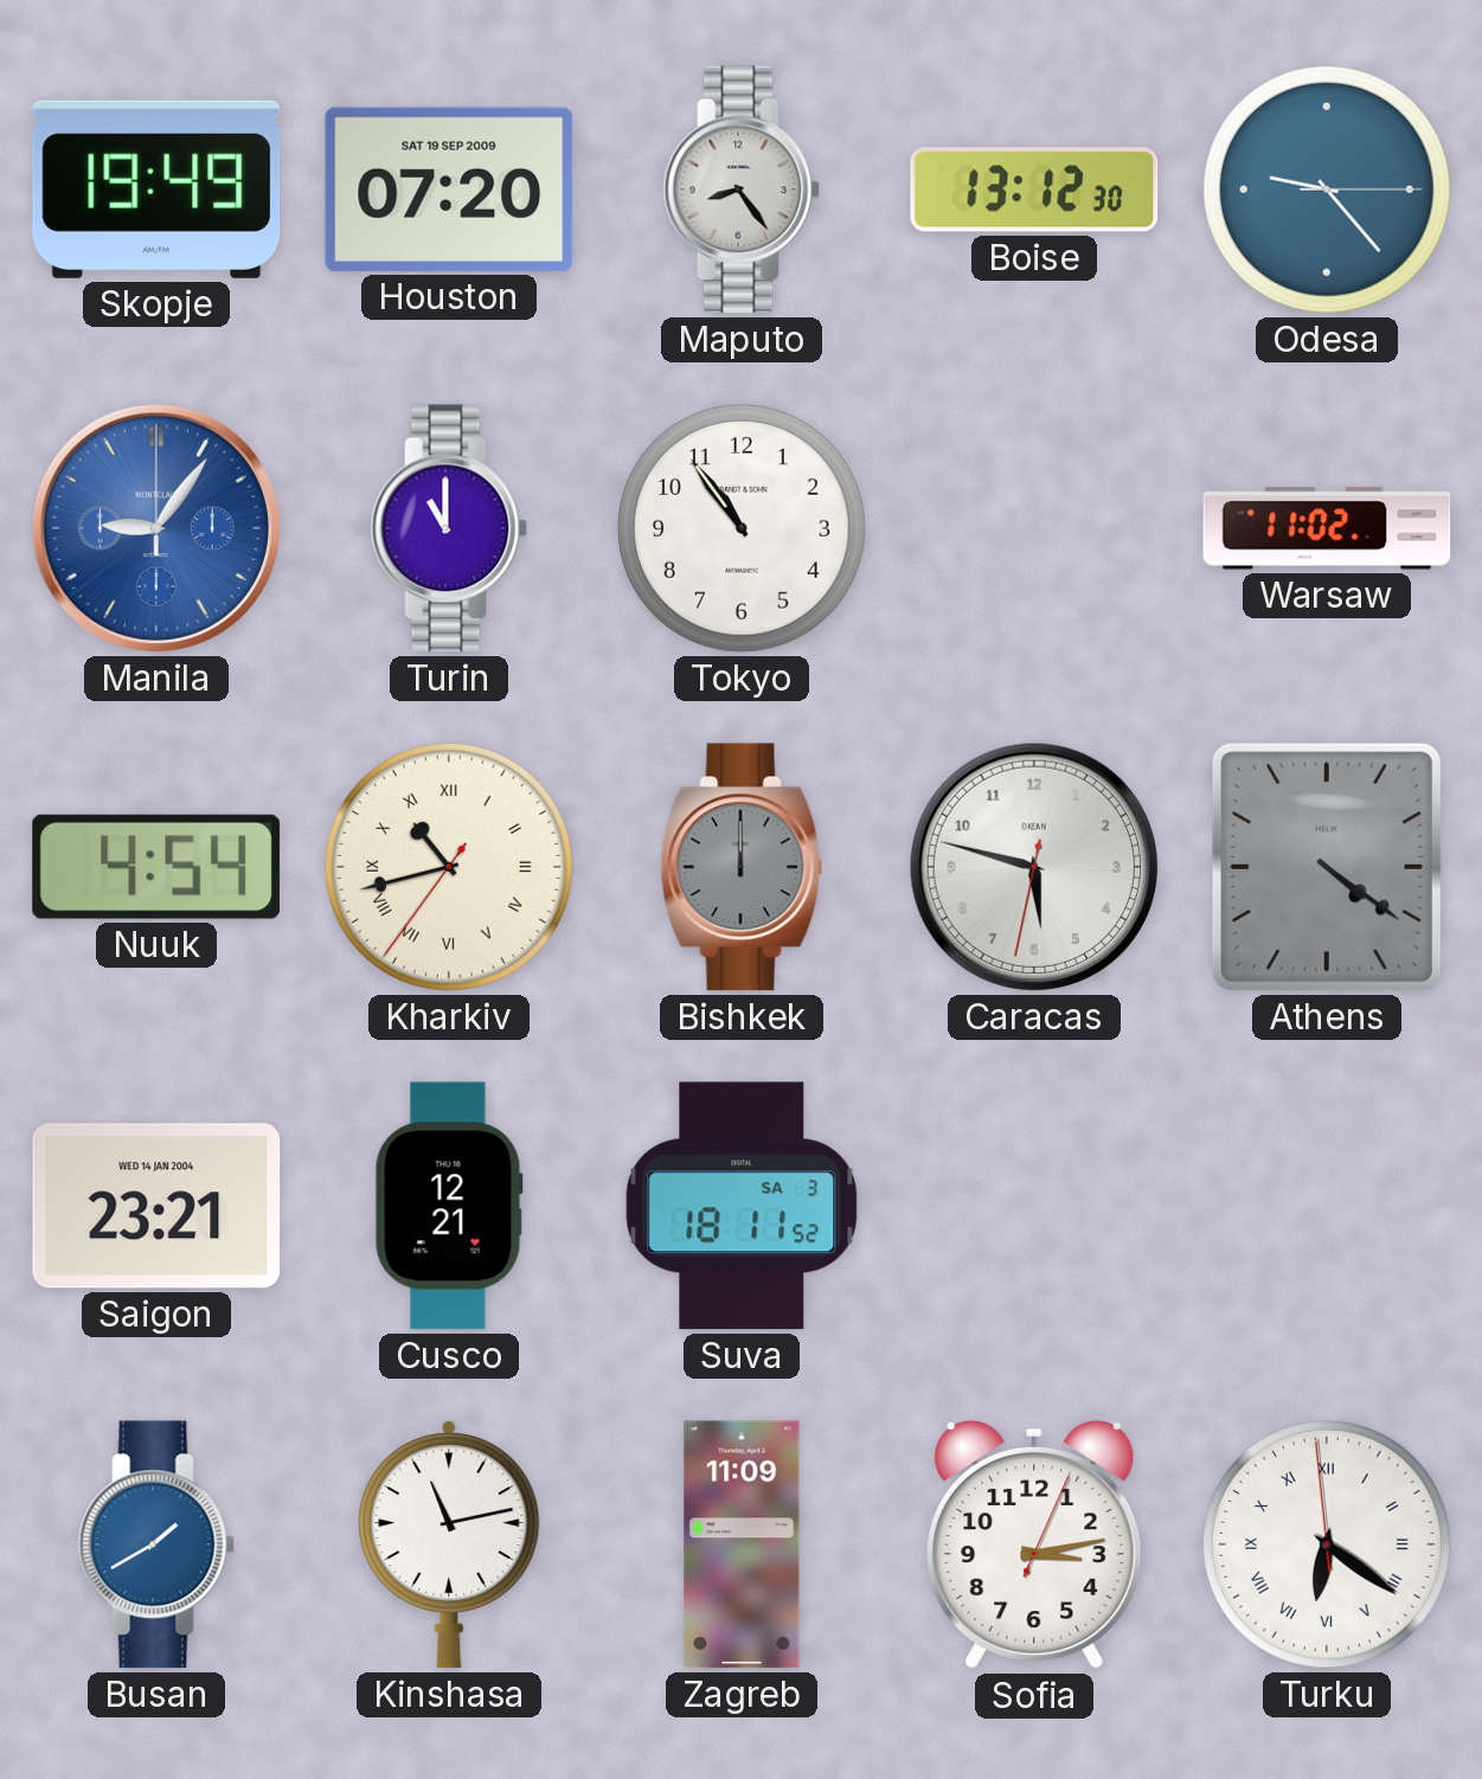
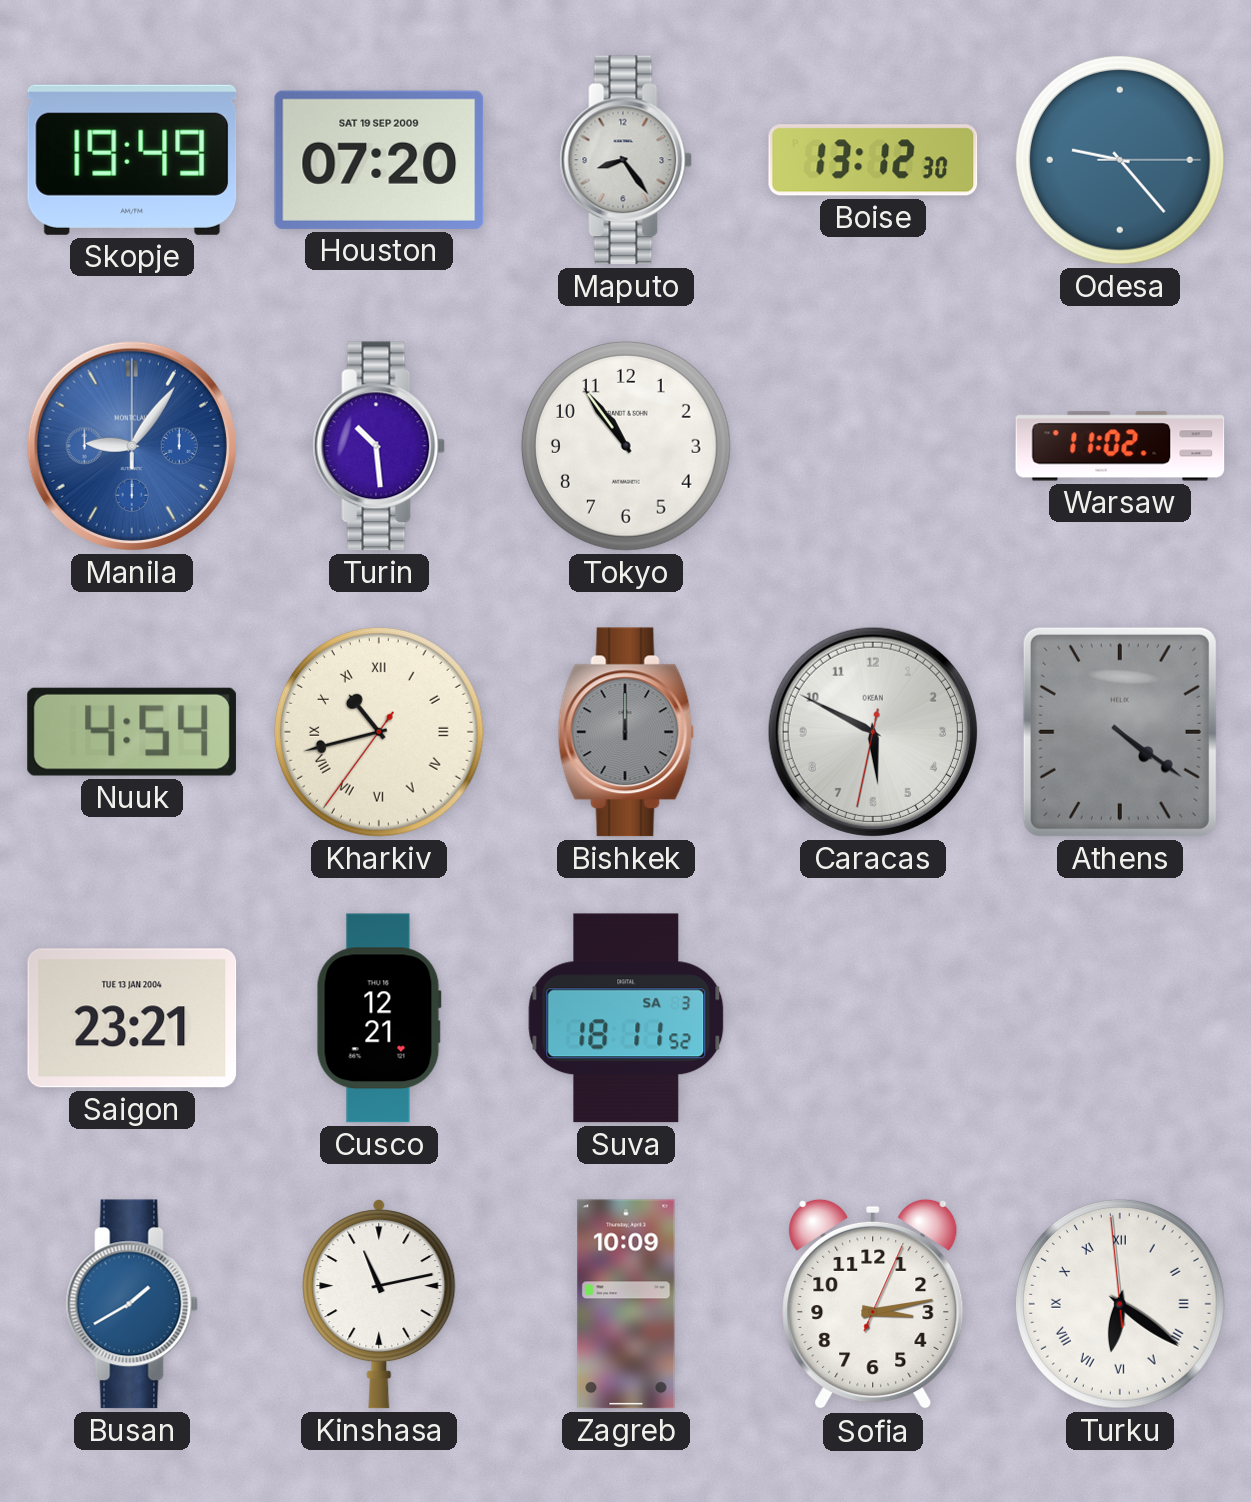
Turin: 11:00 -> 10:29
Caracas: 5:47 -> 5:49
Saigon date: WED 14 JAN 2004 -> TUE 13 JAN 2004
Zagreb: 11:09 -> 10:09
